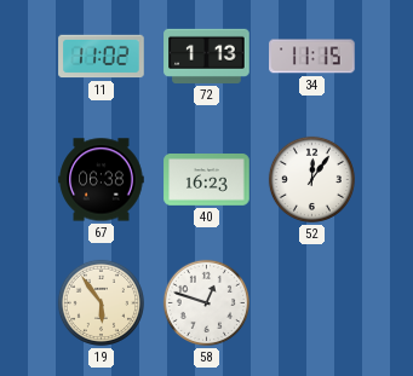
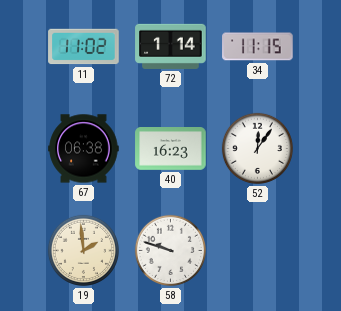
72: 1:13 -> 1:14
19: 5:54 -> 1:59
58: 12:48 -> 9:48
